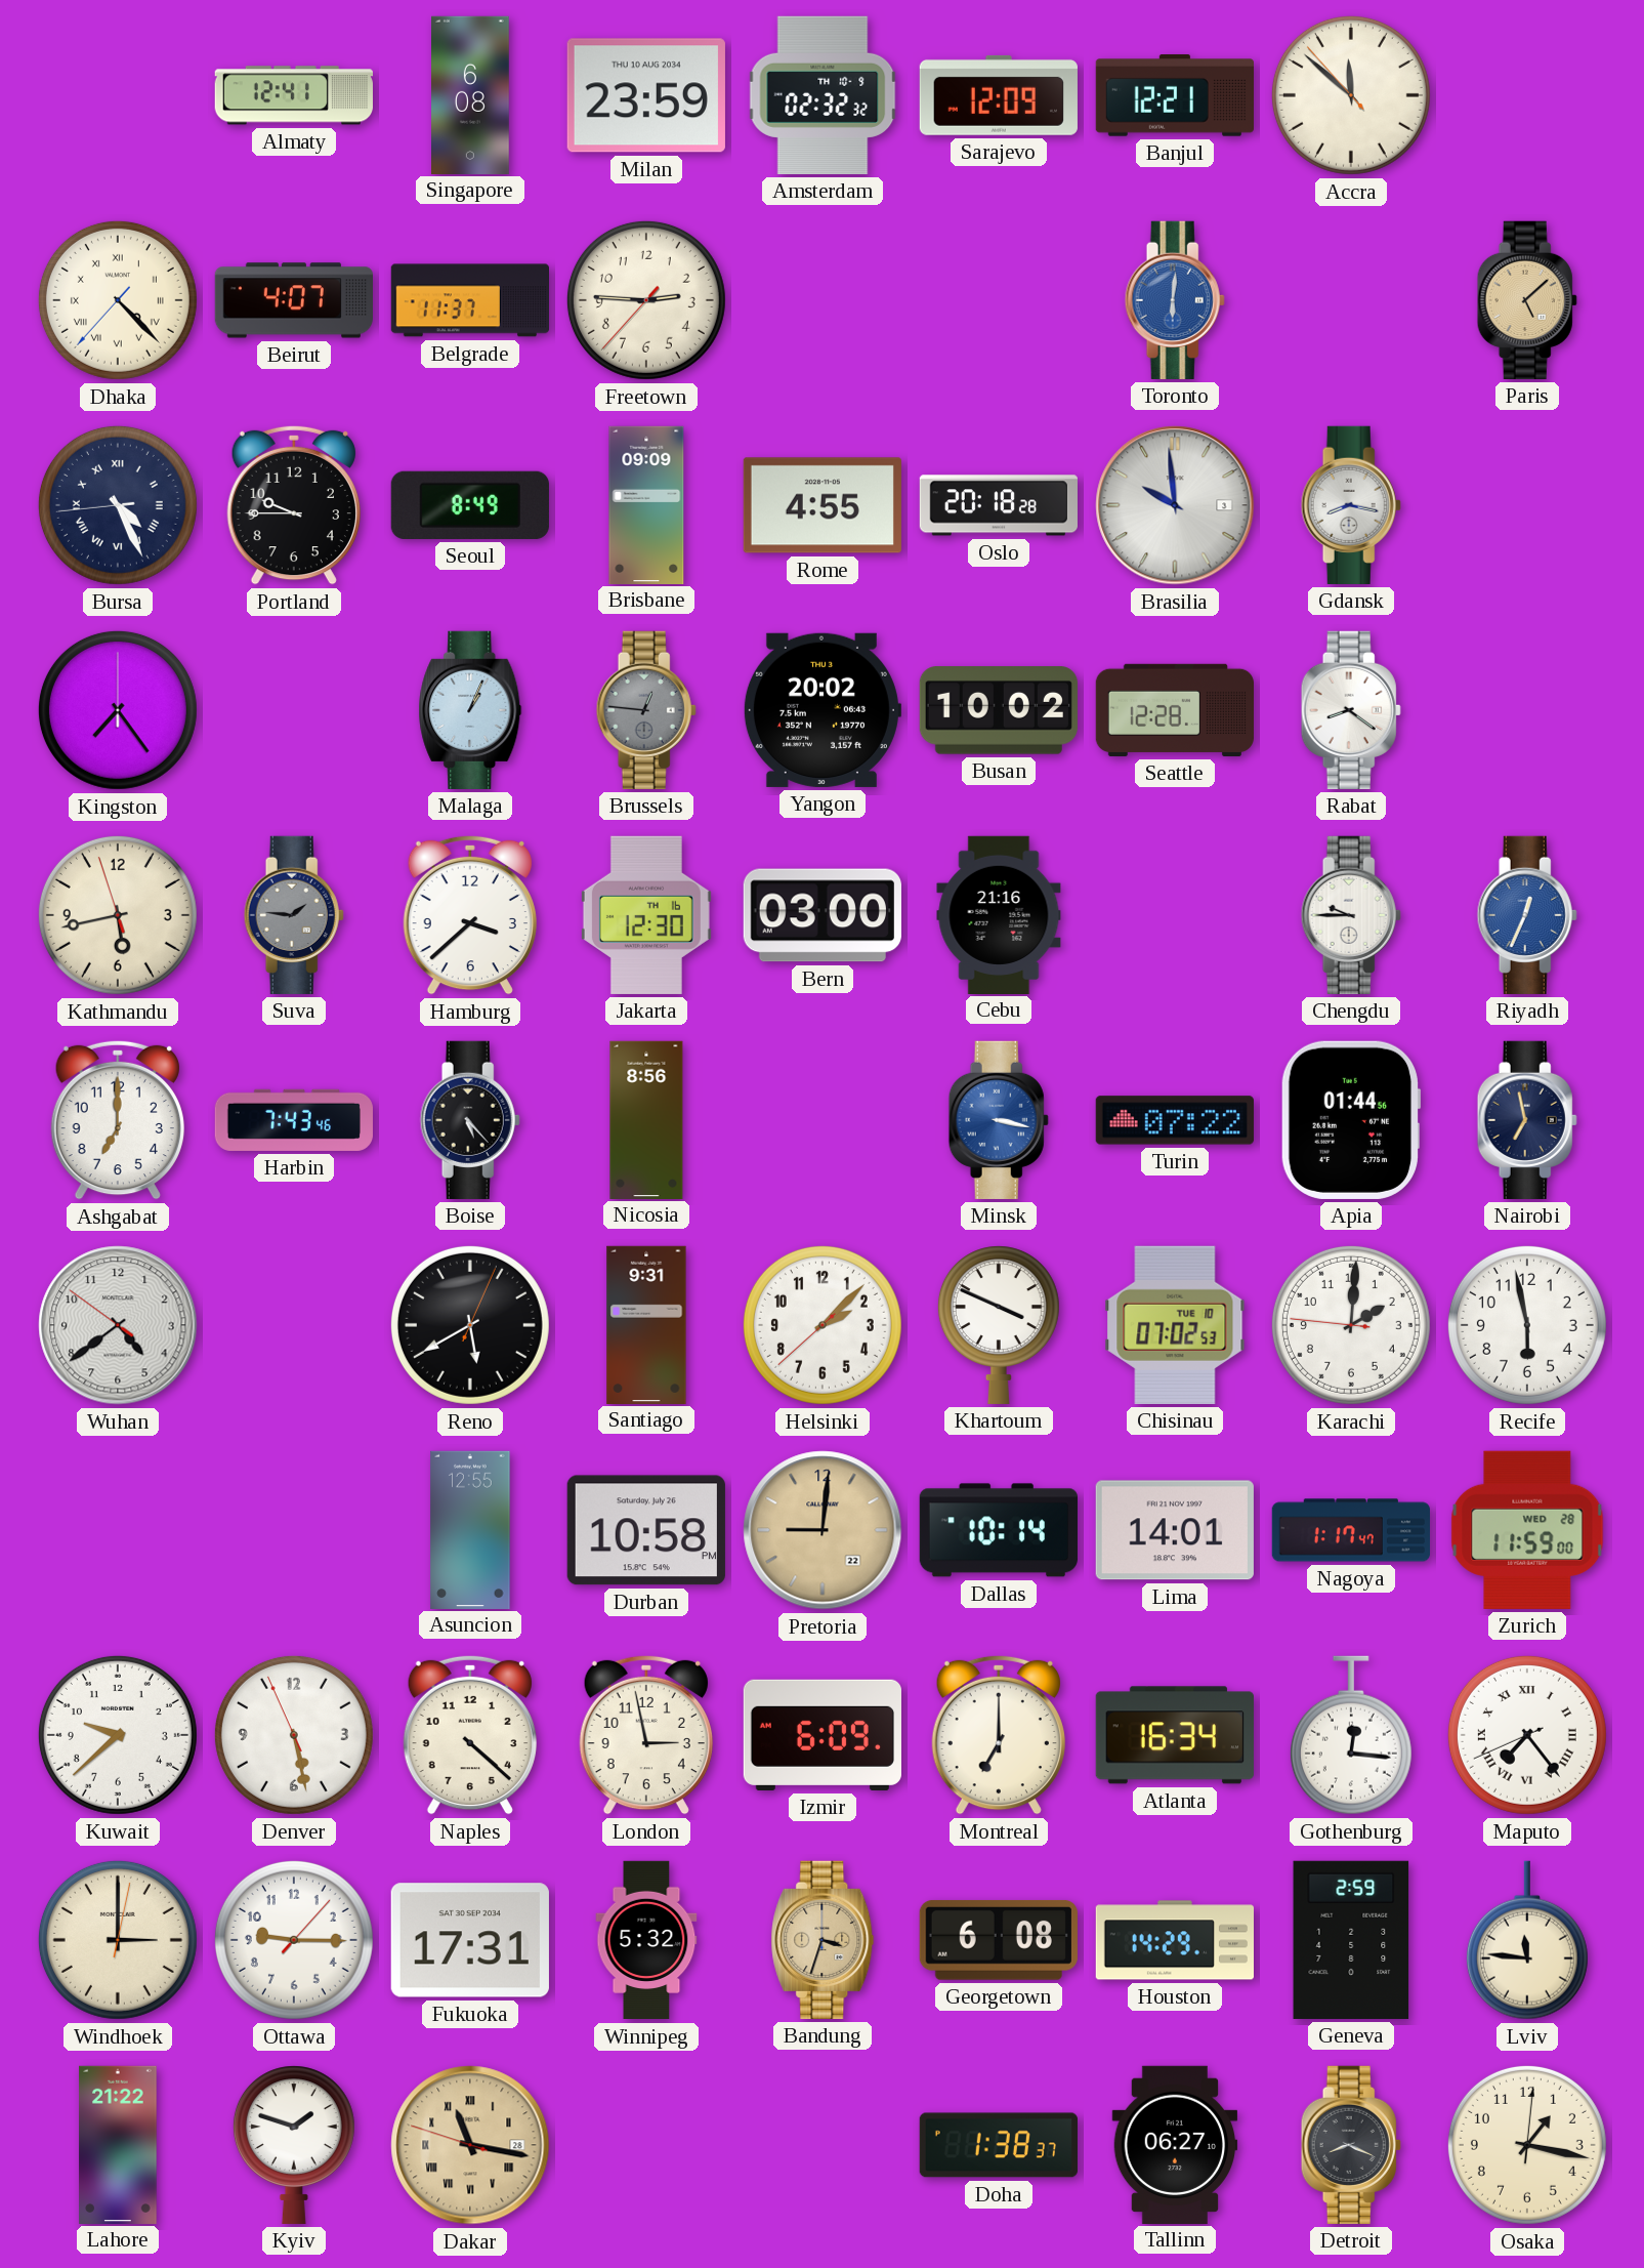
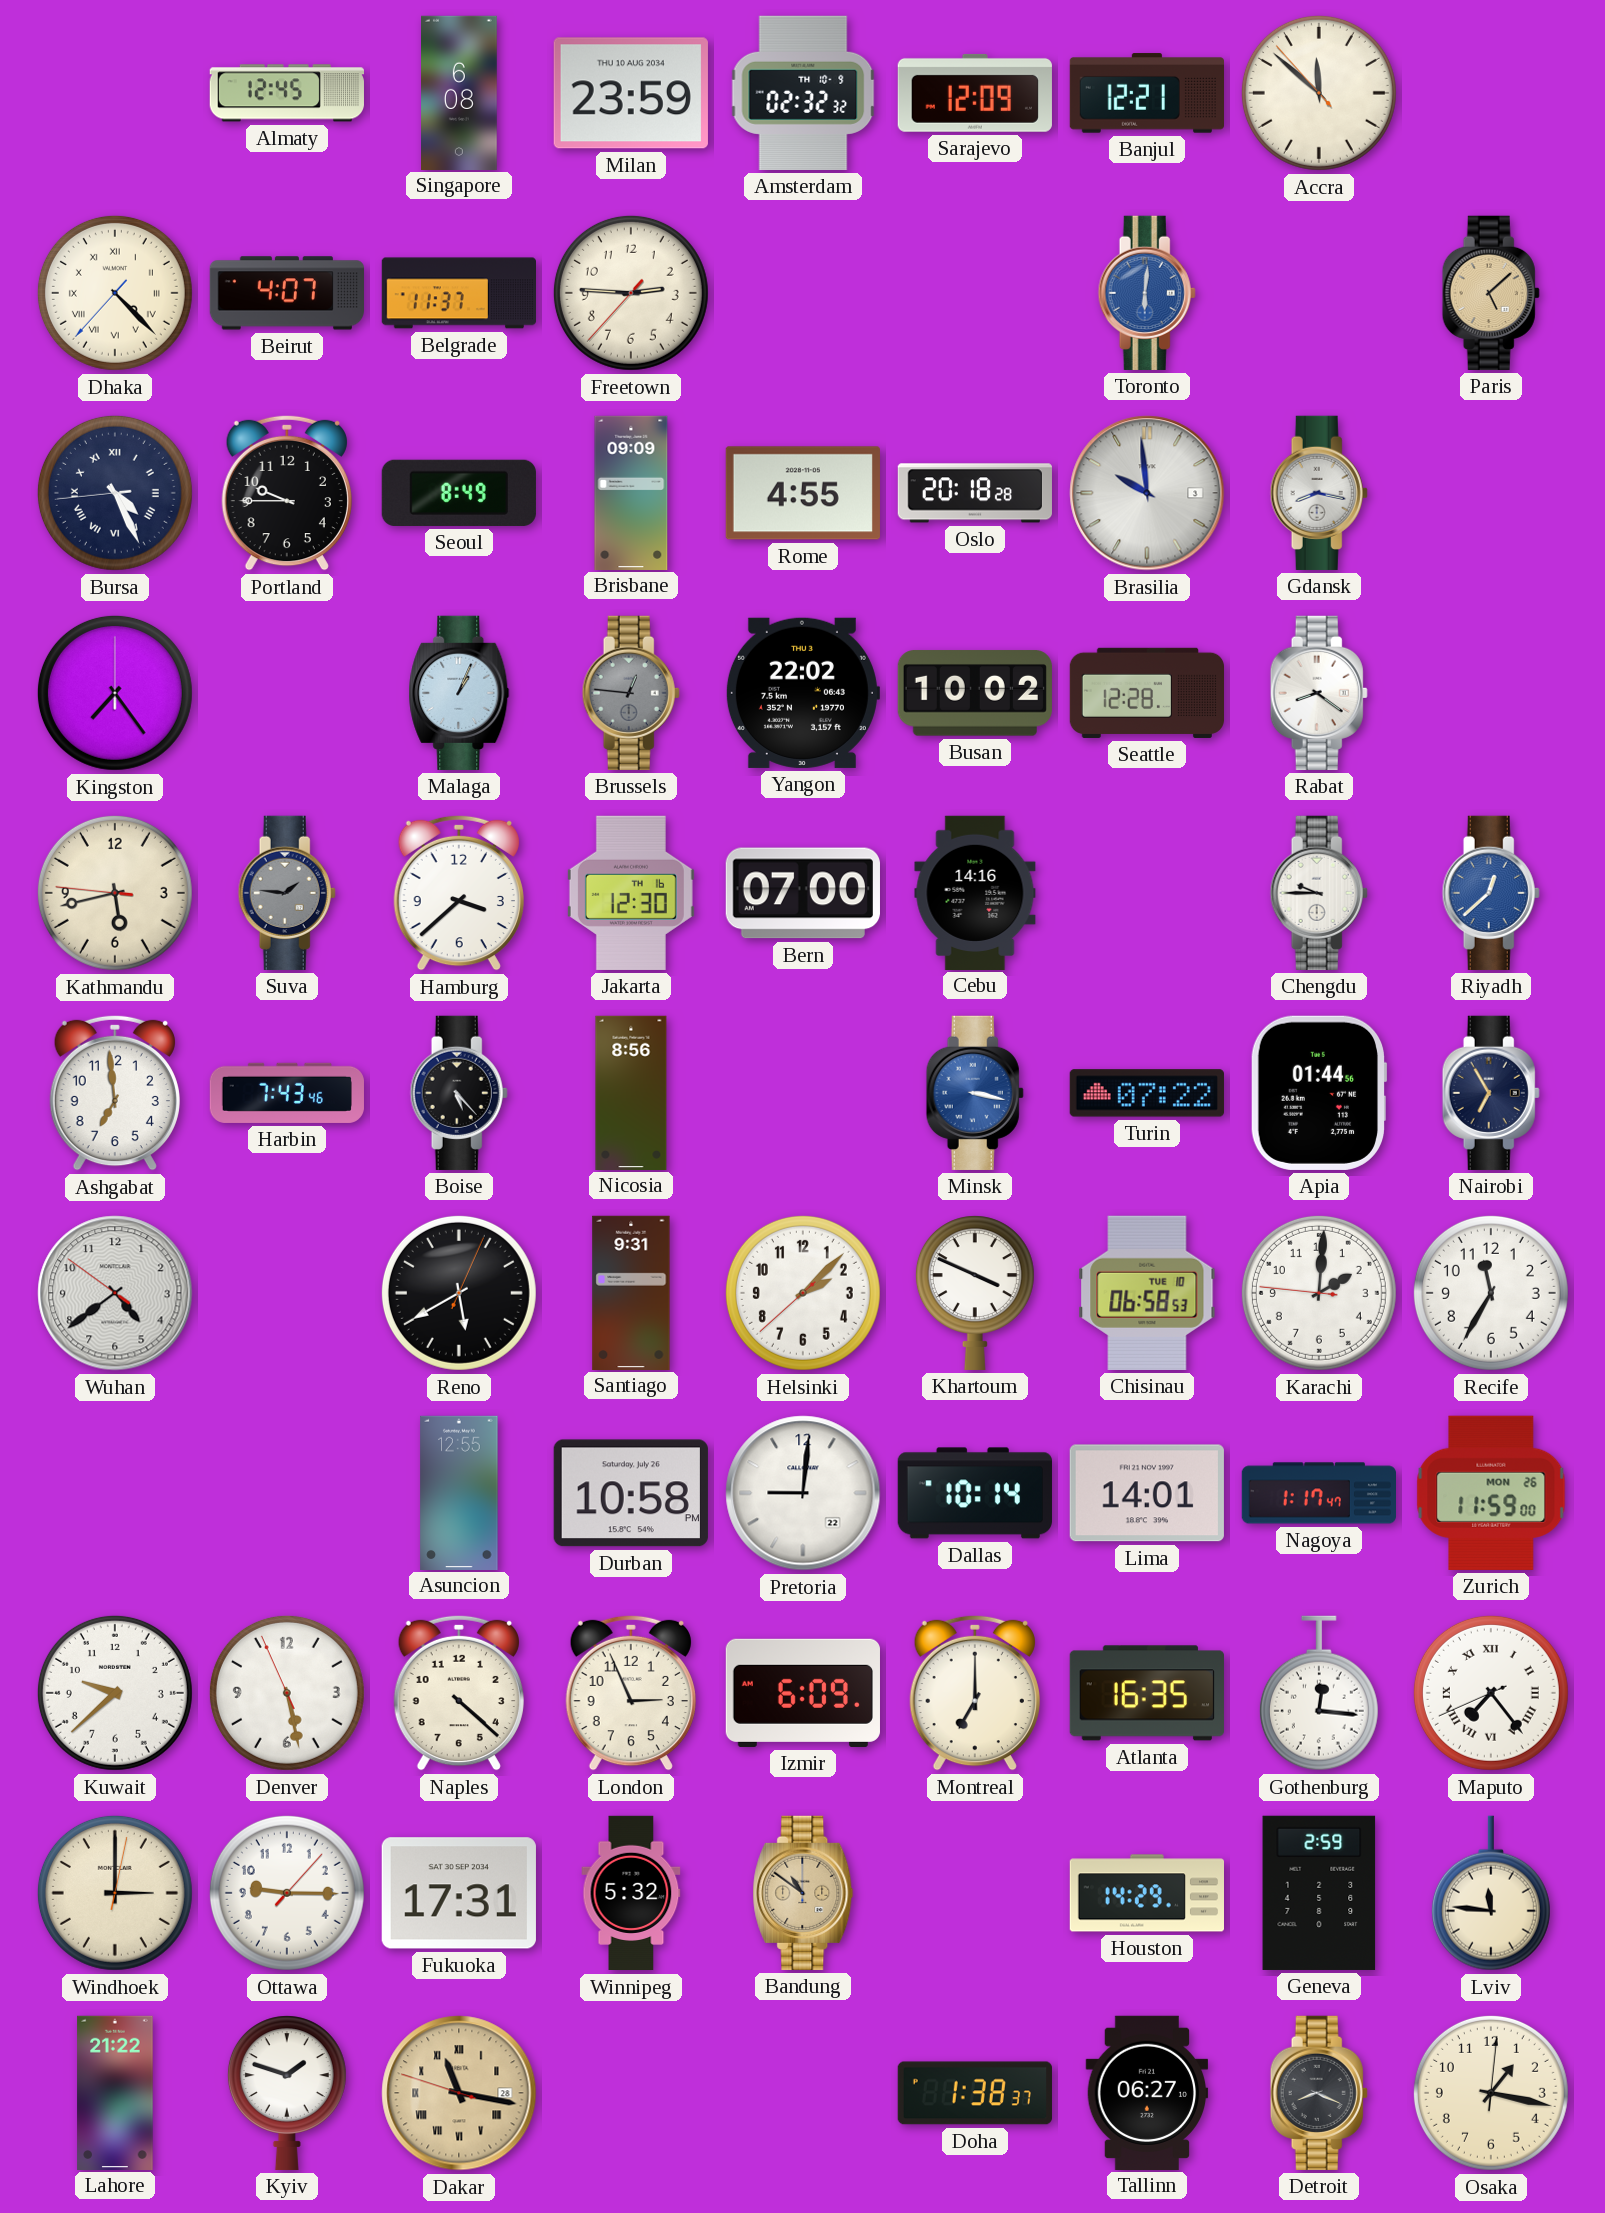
Almaty: 12:41 -> 12:45
Yangon: 20:02 -> 22:02
Kathmandu: 5:42:57 -> 5:42:46
Bern: 03:00 -> 07:00
Cebu: 21:16 -> 14:16
Riyadh: 12:34 -> 12:38
Ashgabat: 7:00 -> 6:59
Nairobi: 6:58 -> 6:55
Chisinau: 07:02 -> 06:58
Recife: 5:58 -> 11:35
Pretoria dial: champagne -> white
Zurich date: WED 28 -> MON 26
London: 2:58 -> 2:56
Atlanta: 16:34 -> 16:35
Bandung: 3:33 -> 10:51
Georgetown: 6:08 -> none
